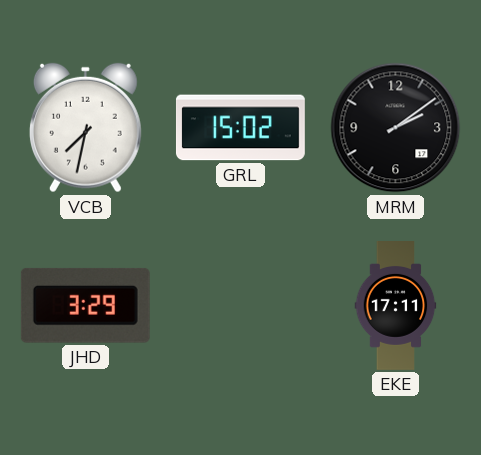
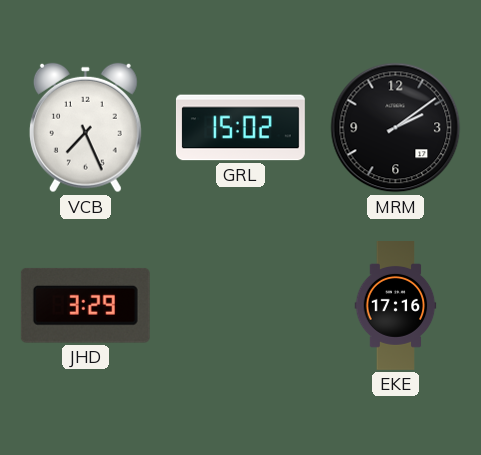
VCB: 7:32 -> 7:26
EKE: 17:11 -> 17:16
